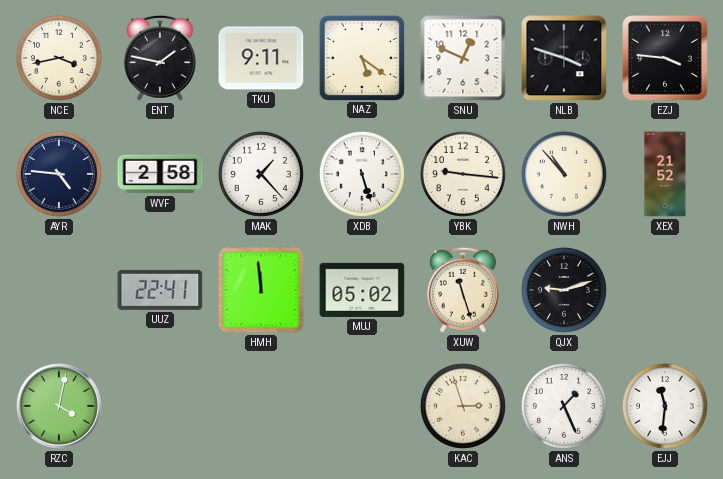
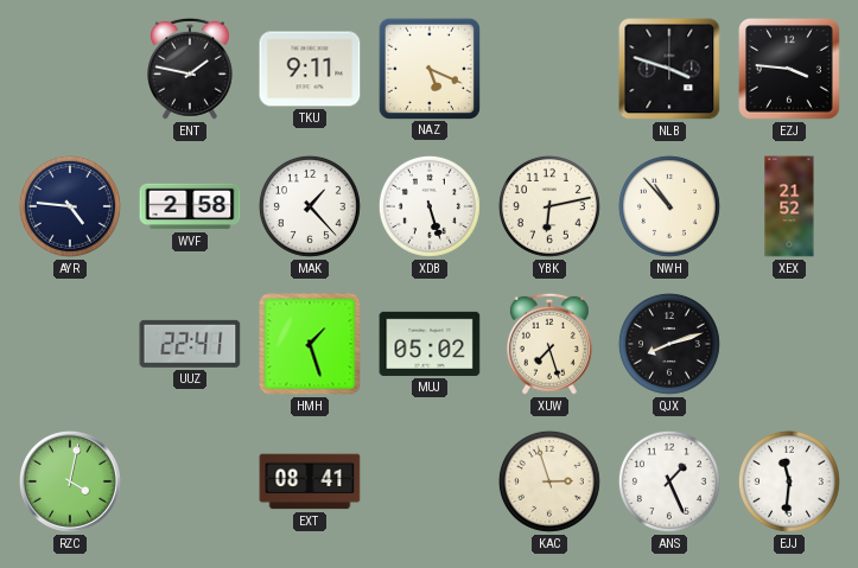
NCE: 3:43 -> none
NAZ: 5:21 -> 5:19
SNU: 12:49 -> none
YBK: 9:16 -> 6:13
HMH: 11:59 -> 1:27
XUW: 11:27 -> 7:27
QJX: 9:12 -> 8:12
EXT: none -> 08:41
